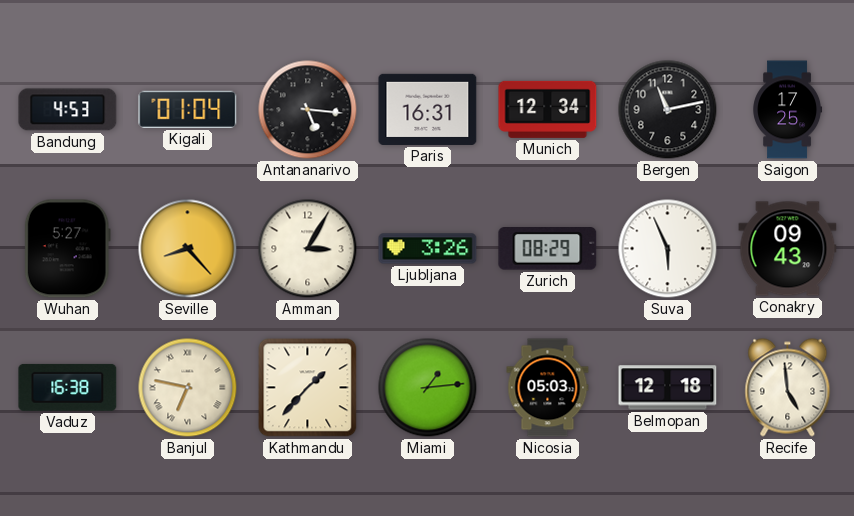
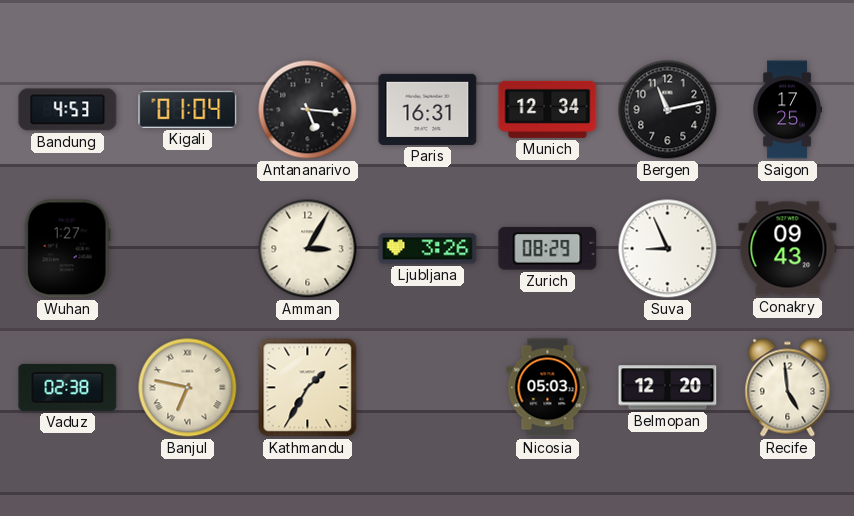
Wuhan: 5:27 -> 1:27
Seville: 8:23 -> none
Suva: 5:56 -> 8:56
Vaduz: 16:38 -> 02:38
Kathmandu: 1:37 -> 1:35
Miami: 1:14 -> none
Belmopan: 12:18 -> 12:20
